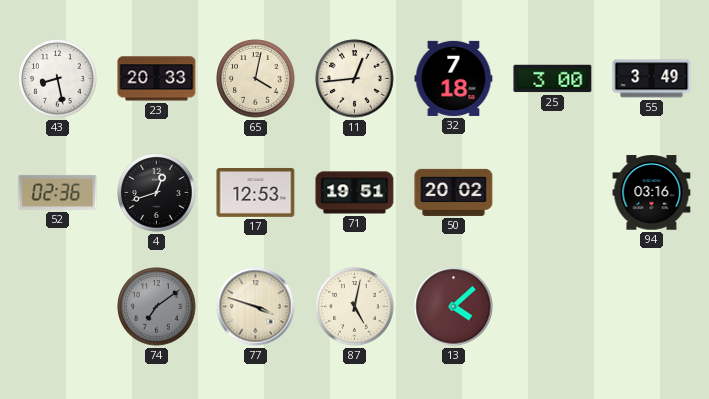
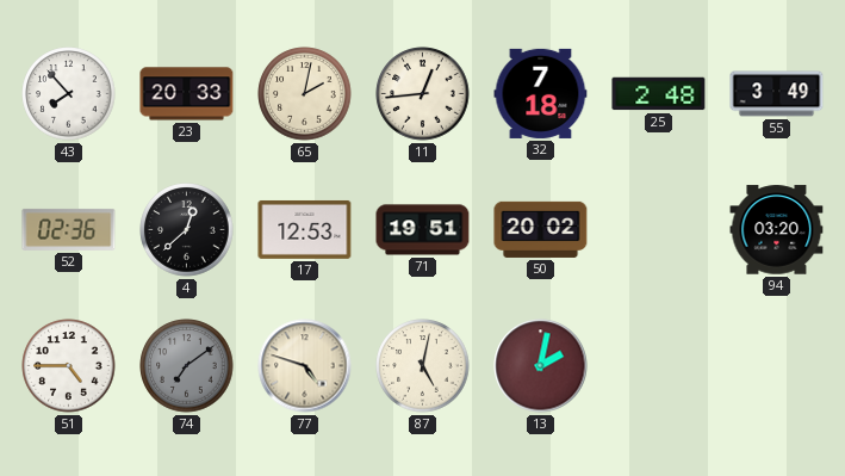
43: 8:28 -> 7:53
65: 4:02 -> 2:02
25: 3:00 -> 2:48
4: 12:42 -> 12:38
94: 03:16 -> 03:20
51: none -> 4:45
77: 3:48 -> 4:48
13: 4:08 -> 2:02
